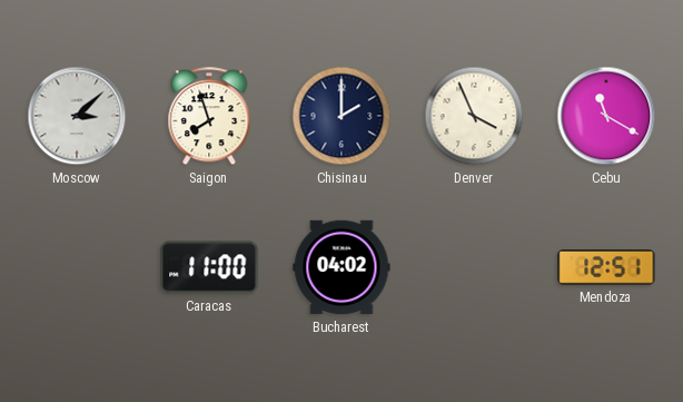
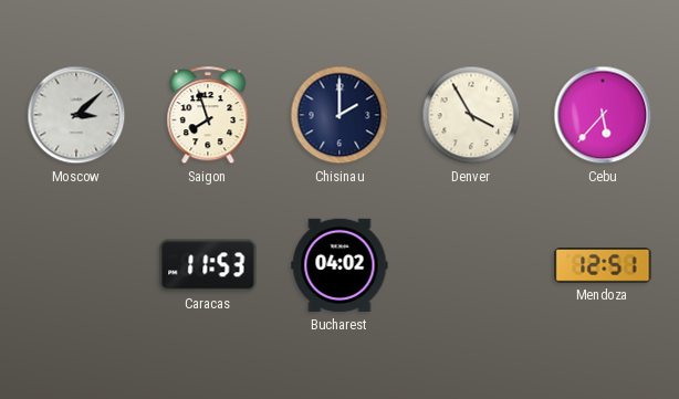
Denver: 3:56 -> 3:55
Cebu: 11:20 -> 5:37
Caracas: 11:00 -> 11:53
